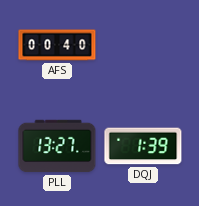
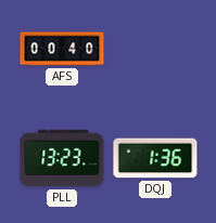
PLL: 13:27 -> 13:23
DQJ: 1:39 -> 1:36
